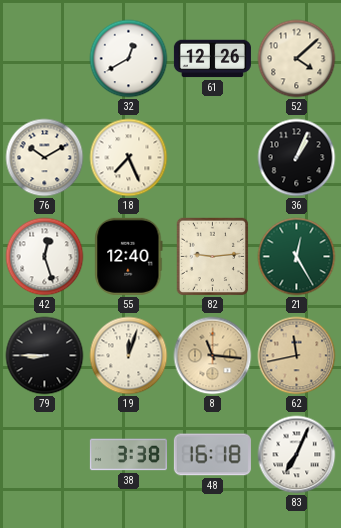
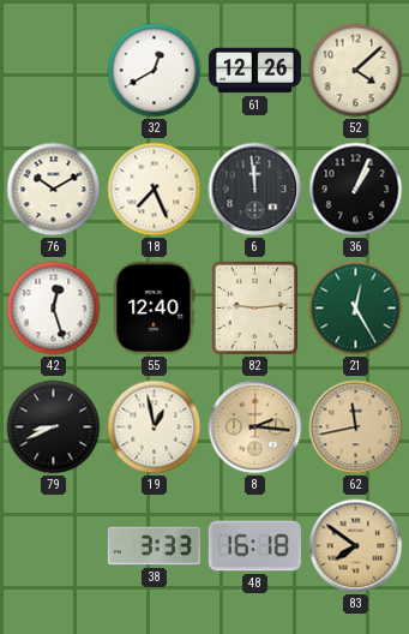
6: none -> 11:59
79: 8:45 -> 8:41
19: 12:03 -> 12:58
8: 11:16 -> 2:16
38: 3:38 -> 3:33
83: 7:04 -> 7:51
83 dial: white -> champagne
